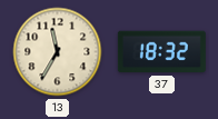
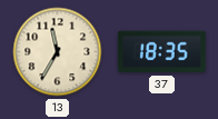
37: 18:32 -> 18:35
